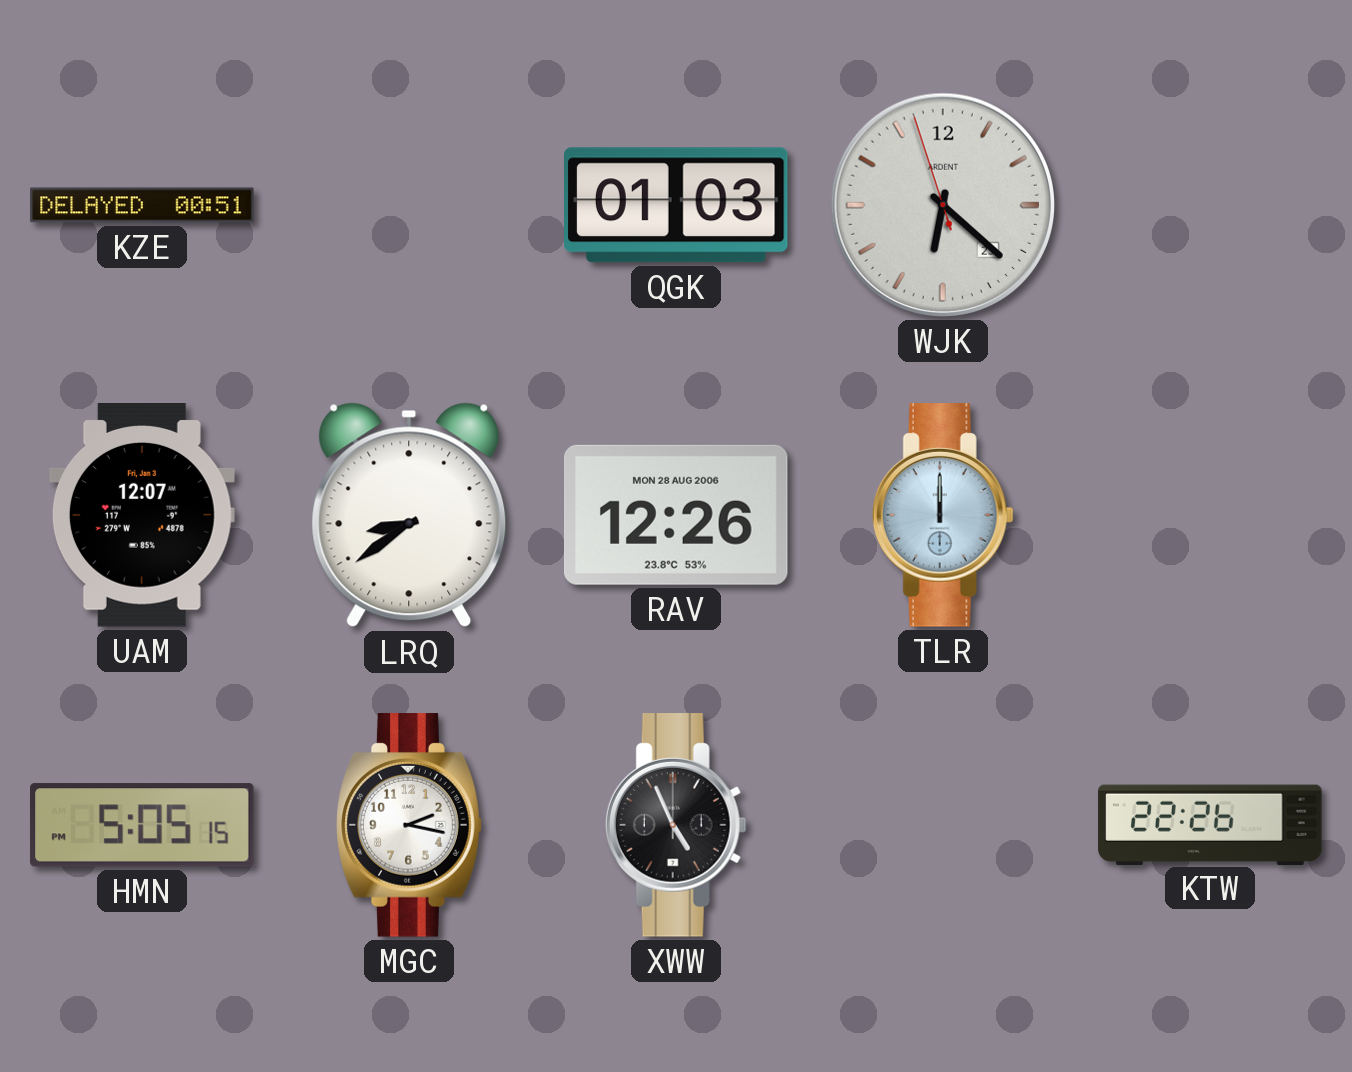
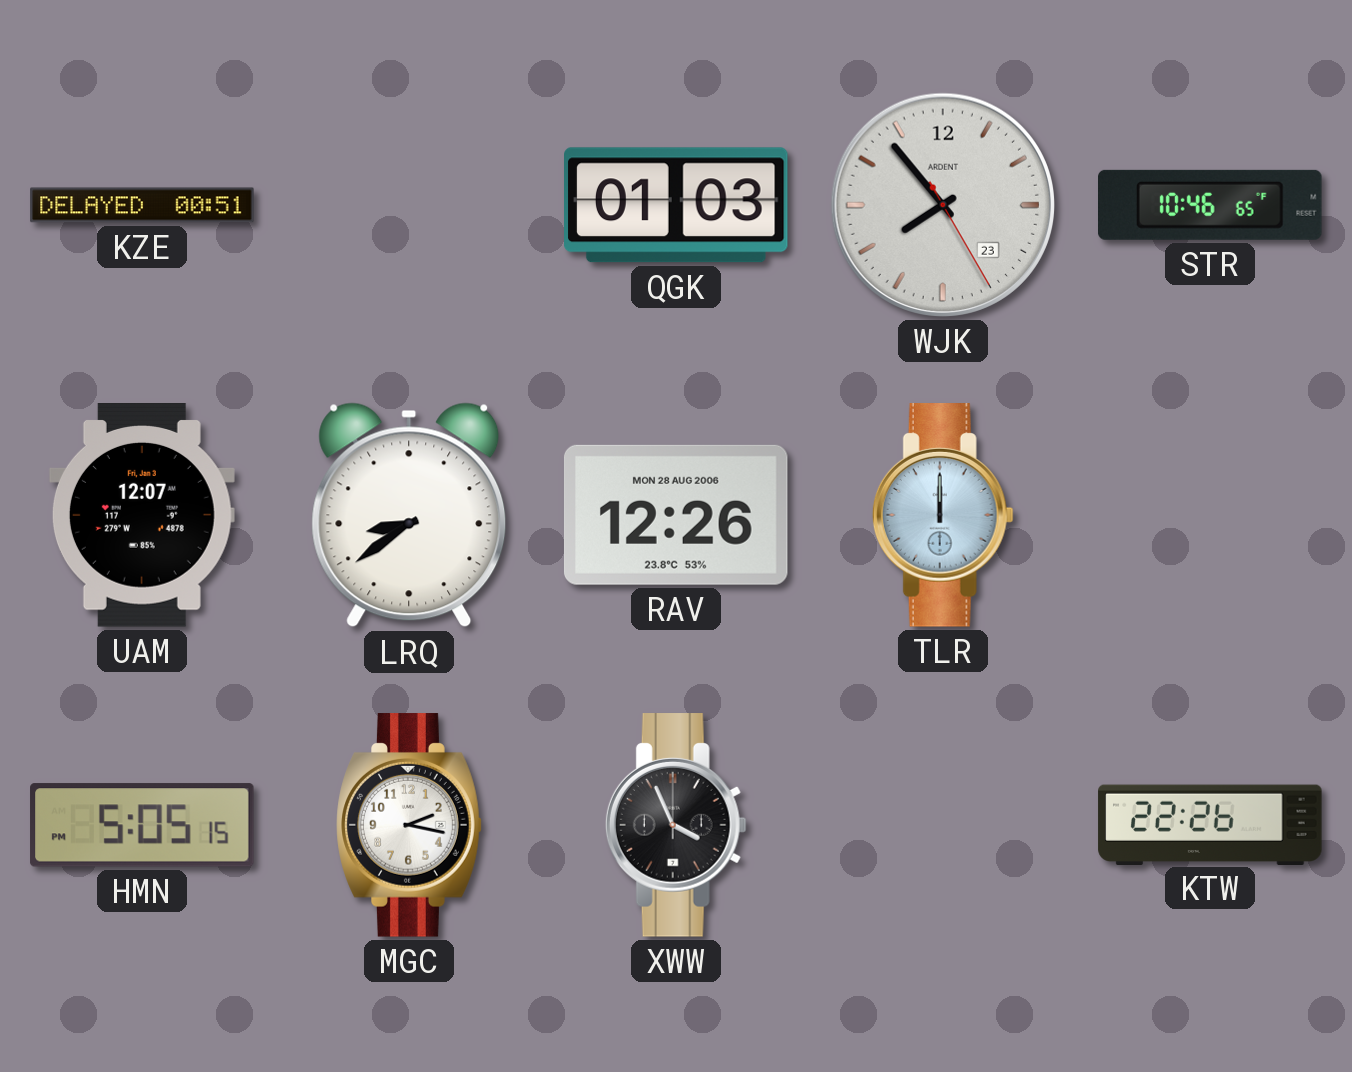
WJK: 6:21 -> 7:53
STR: none -> 10:46
XWW: 4:56 -> 3:56
